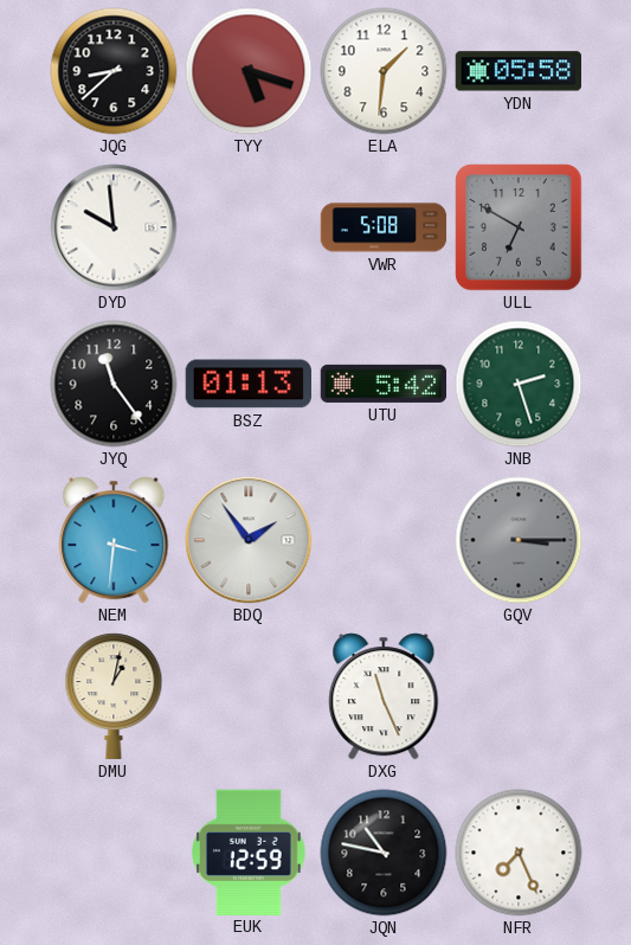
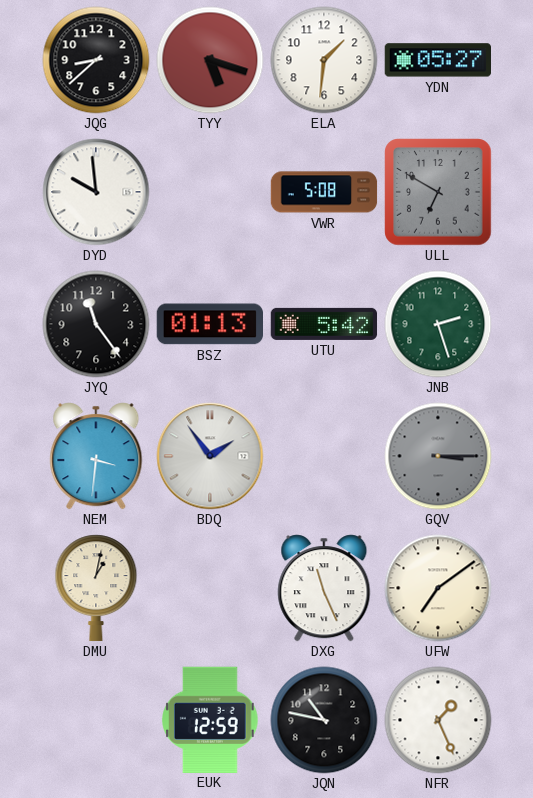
YDN: 05:58 -> 05:27
UFW: none -> 7:09
NFR: 7:26 -> 1:26
